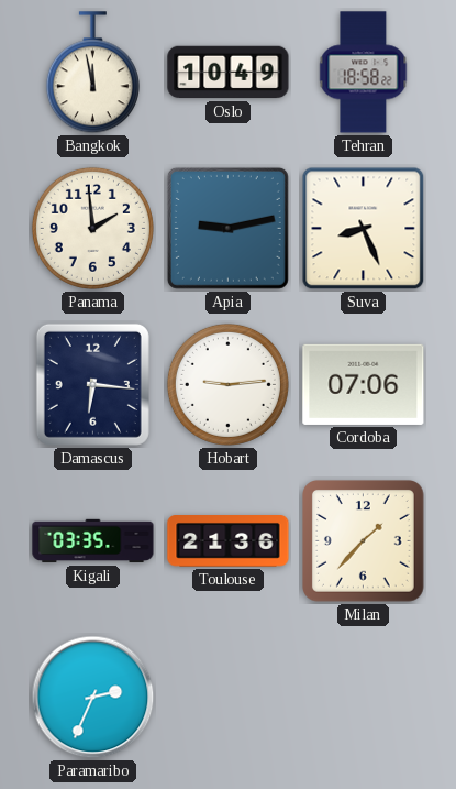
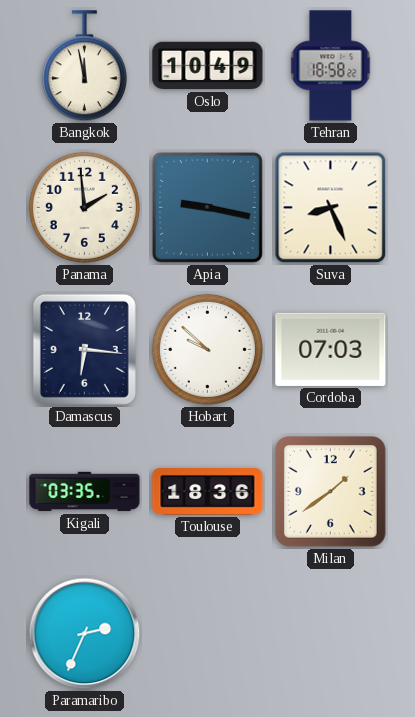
Apia: 9:13 -> 9:17
Hobart: 9:14 -> 9:52
Cordoba: 07:06 -> 07:03
Toulouse: 21:36 -> 18:36
Milan: 1:37 -> 1:39
